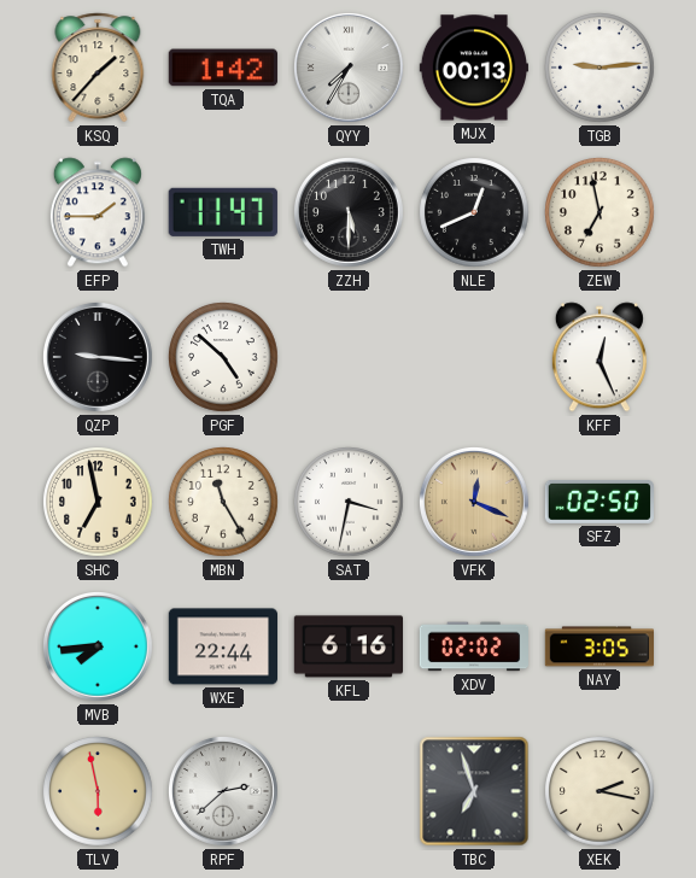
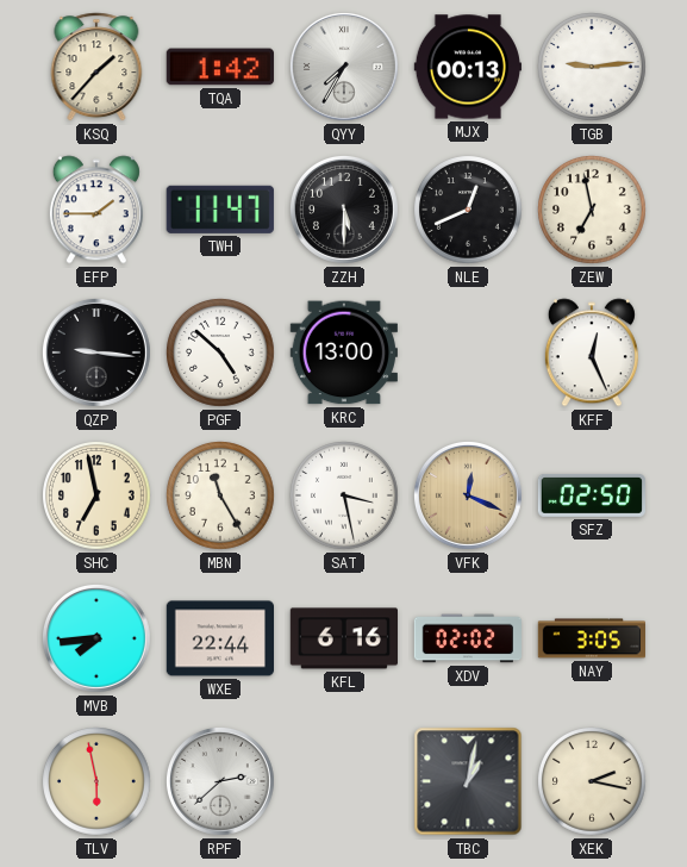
KRC: none -> 13:00
SAT: 3:32 -> 3:28
TBC: 6:57 -> 1:02
